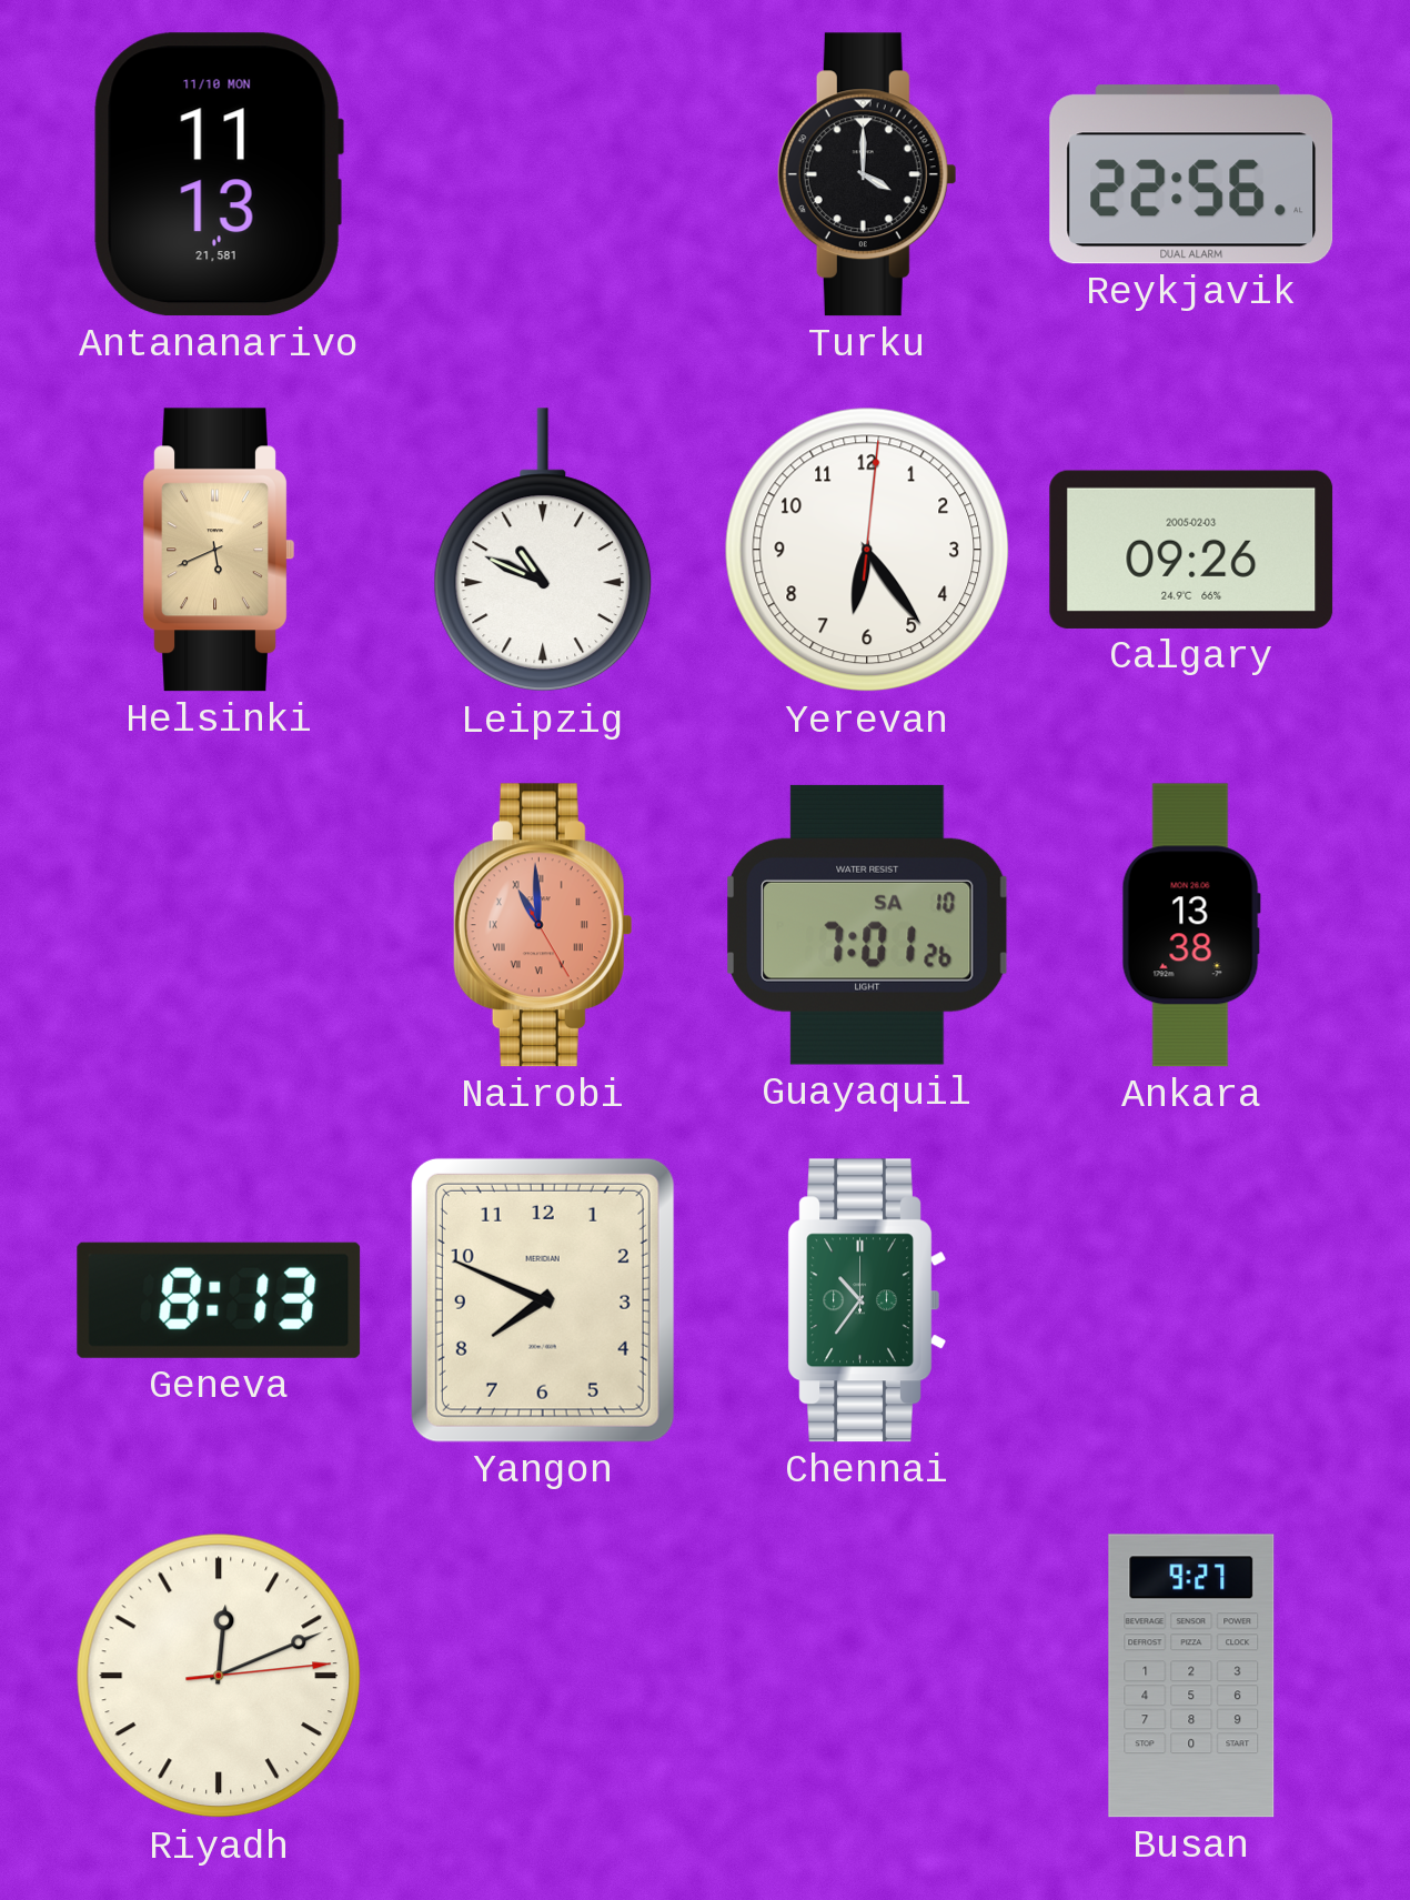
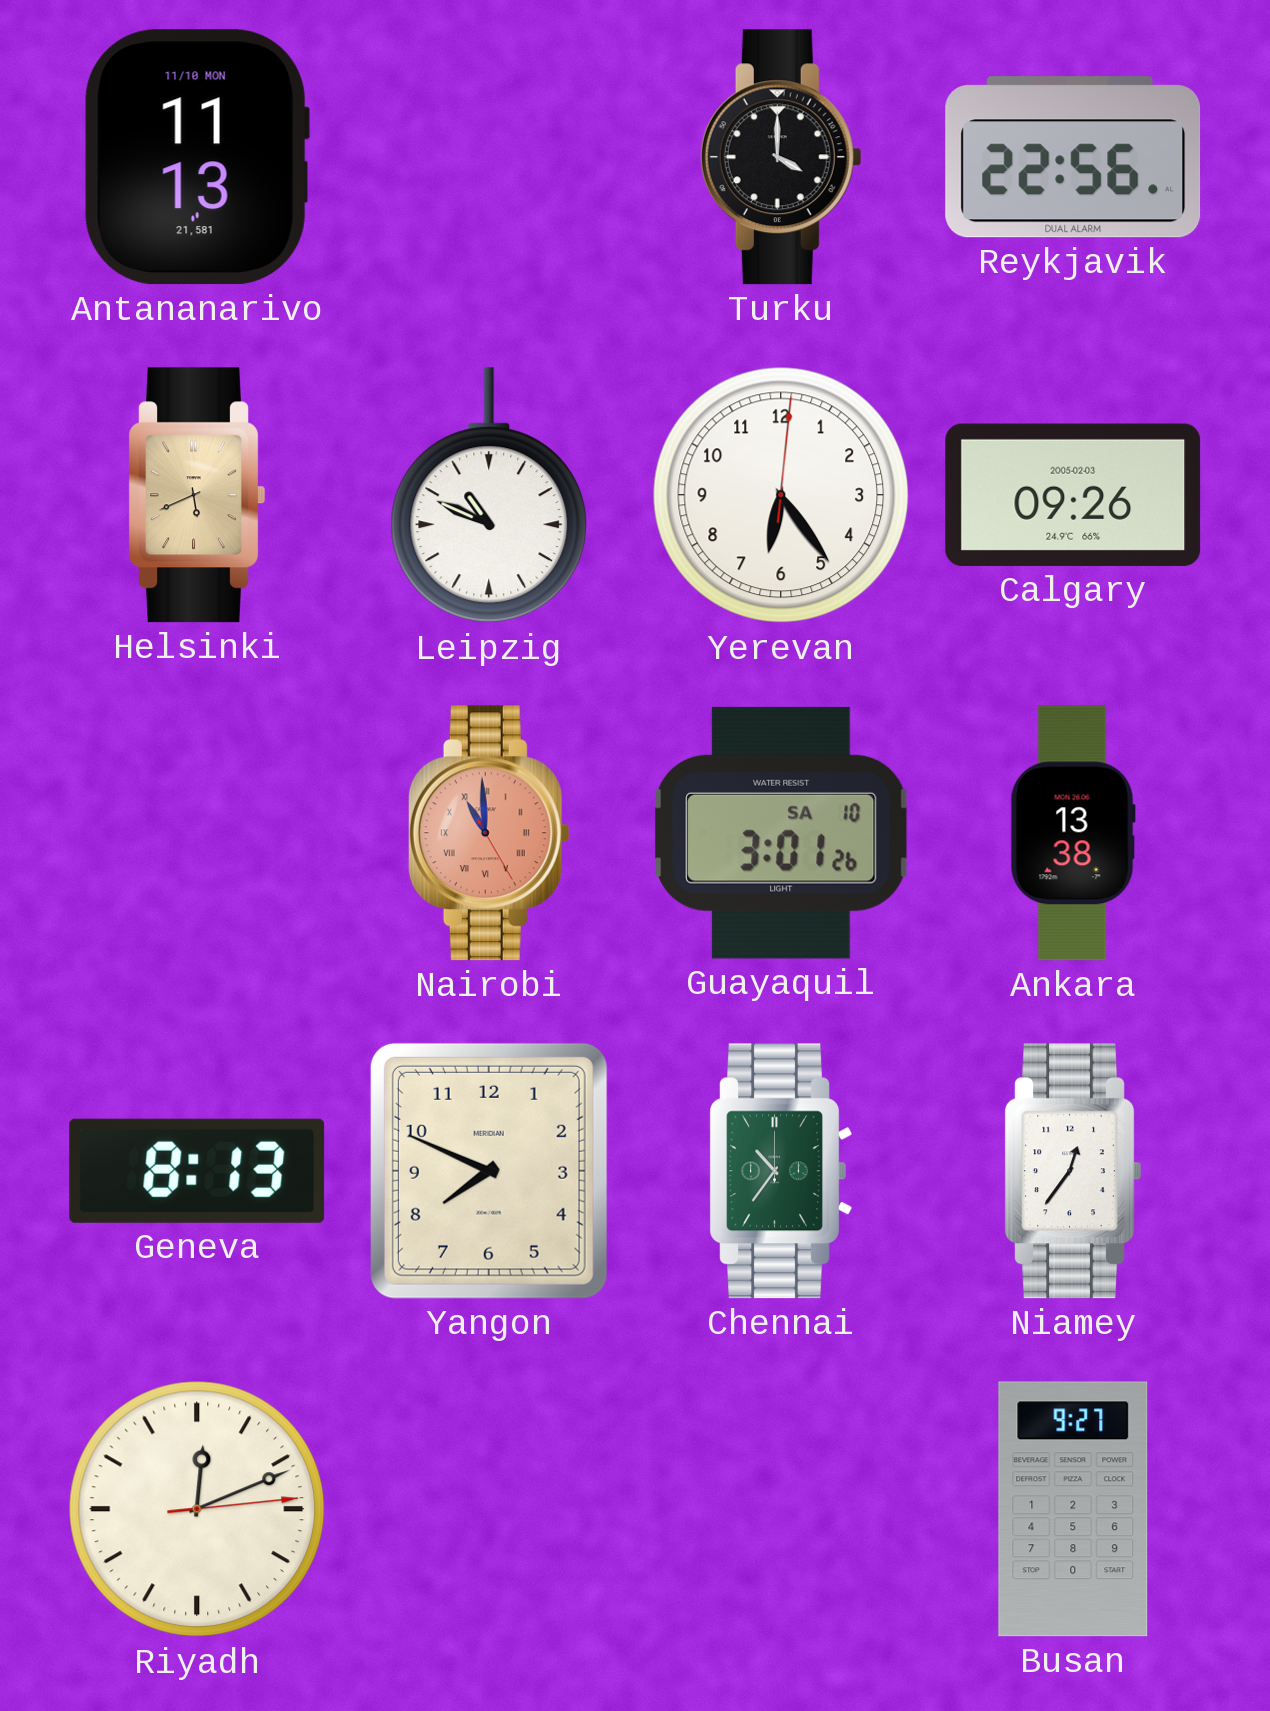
Guayaquil: 7:01 -> 3:01
Niamey: none -> 12:36
